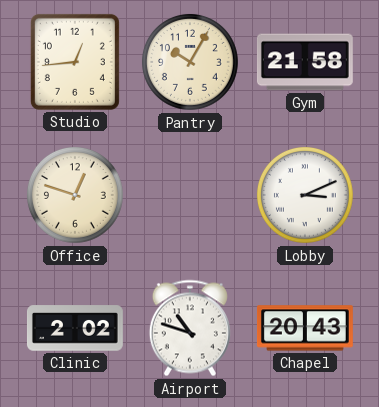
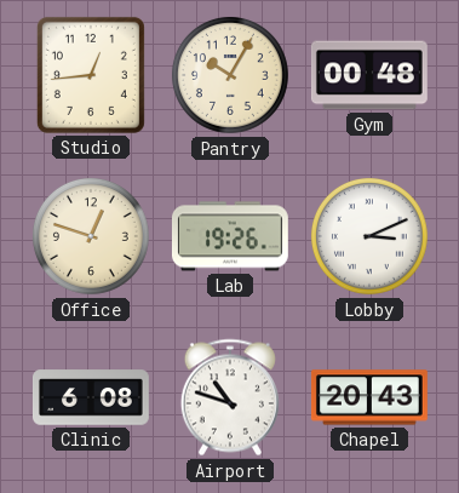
Gym: 21:58 -> 00:48
Lab: none -> 19:26
Clinic: 2:02 -> 6:08
